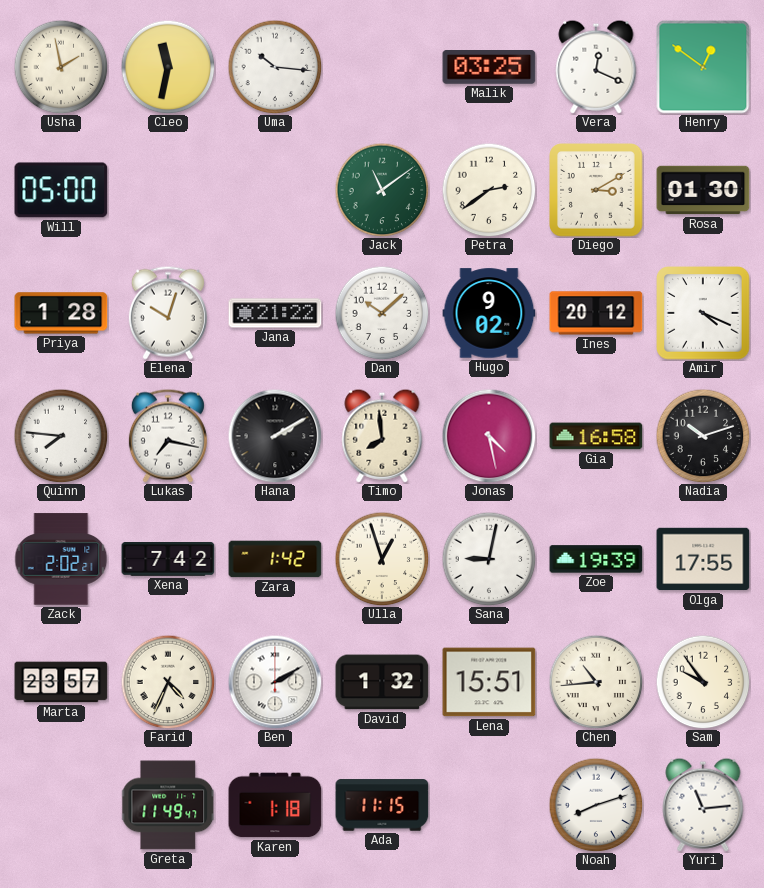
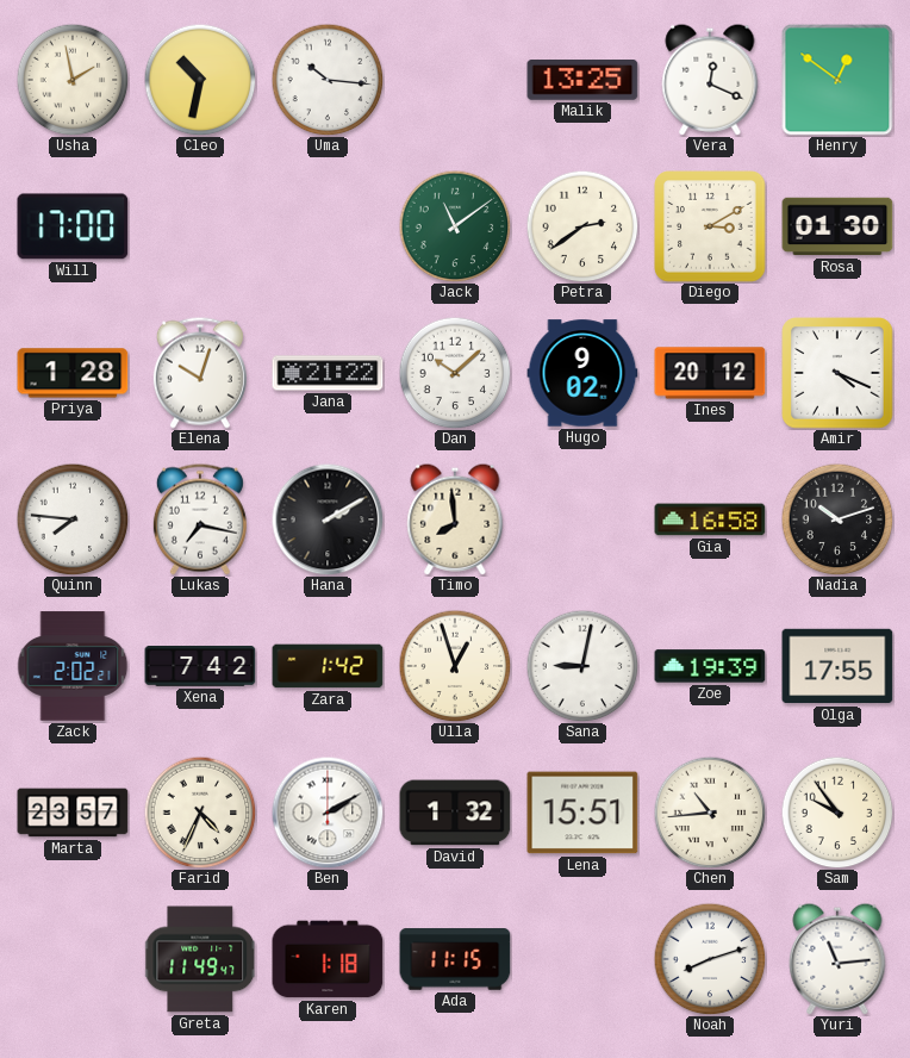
Cleo: 11:32 -> 10:32
Malik: 03:25 -> 13:25
Will: 05:00 -> 17:00
Jonas: 4:28 -> none
